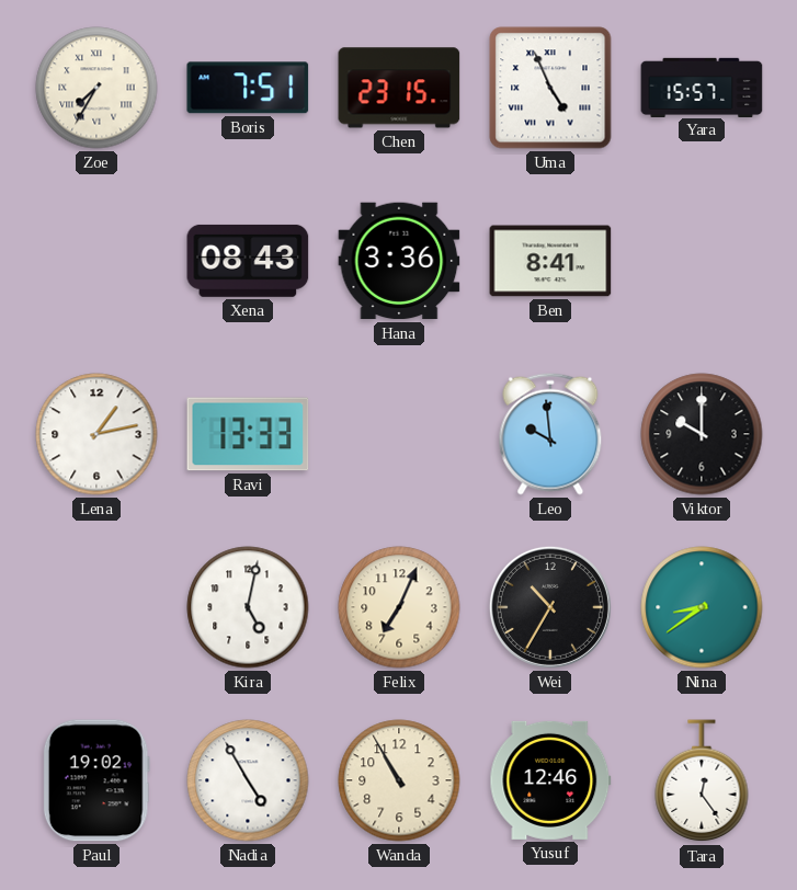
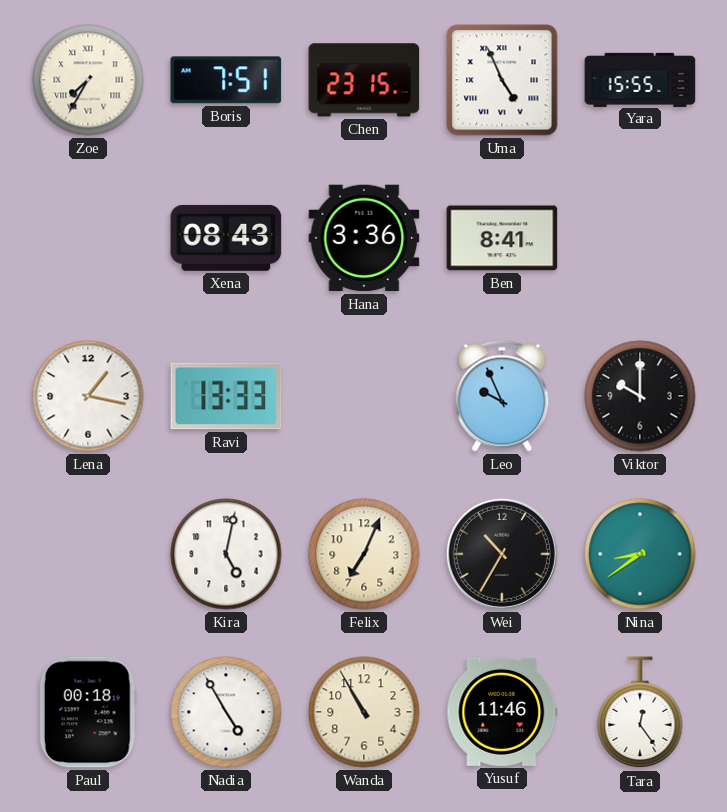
Yara: 15:57 -> 15:55
Lena: 1:13 -> 1:17
Leo: 9:59 -> 9:56
Paul: 19:02 -> 00:18
Yusuf: 12:46 -> 11:46
